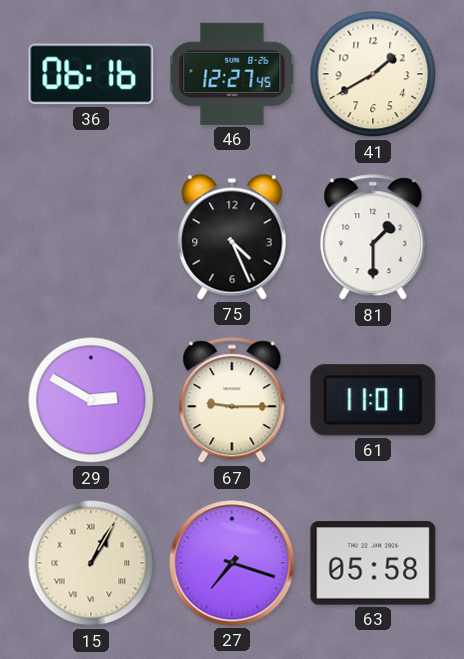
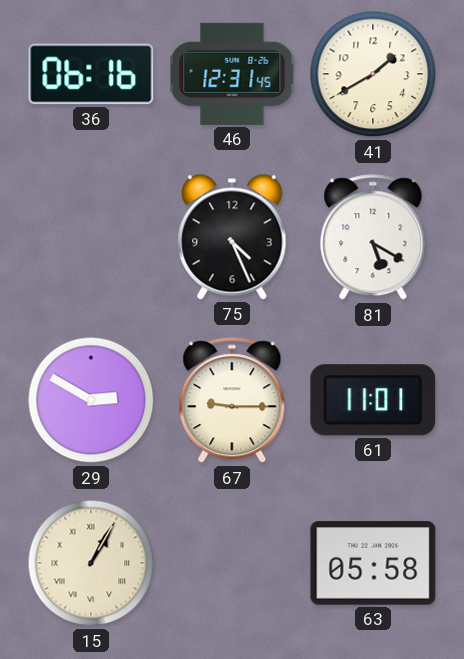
46: 12:27 -> 12:31
81: 1:30 -> 5:20
27: 7:18 -> none
